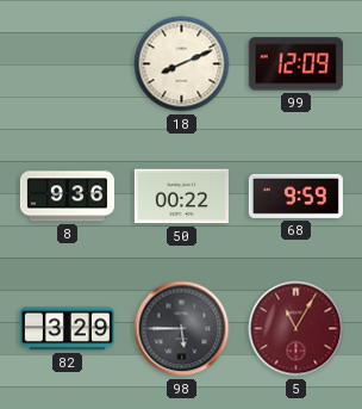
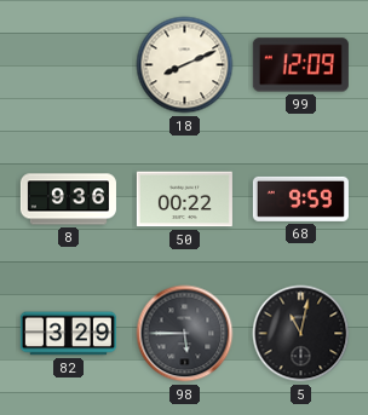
5: 11:05 -> 11:02
5 dial: burgundy -> black
